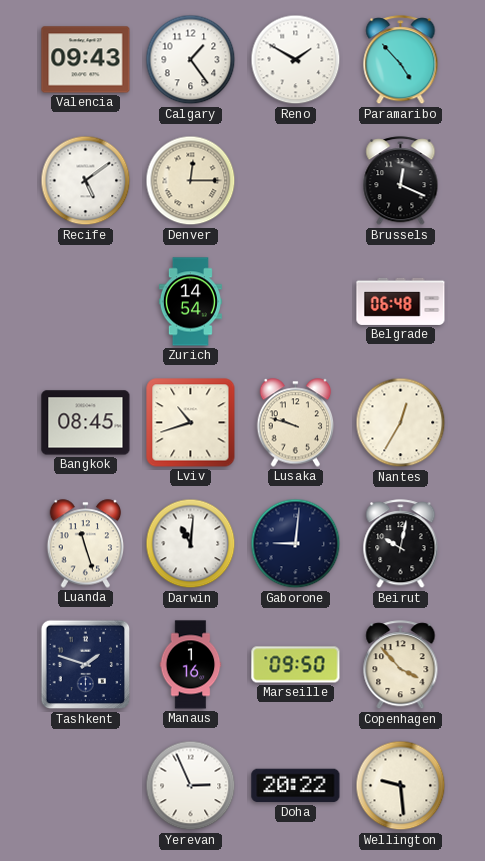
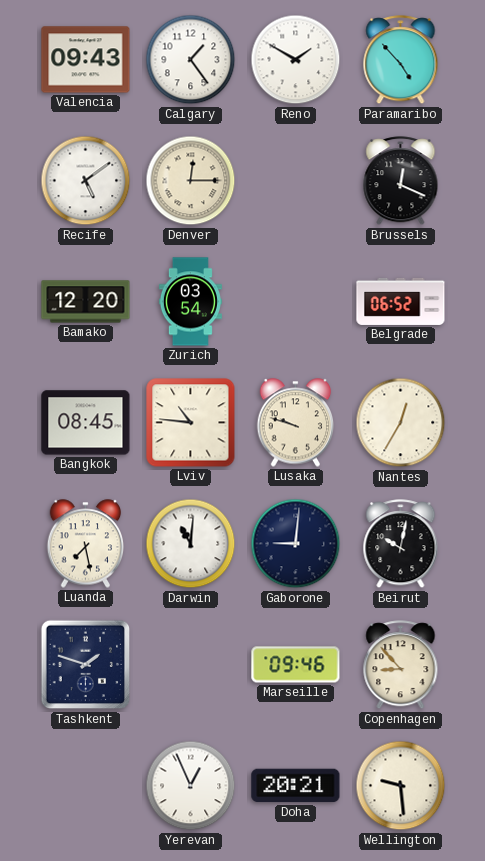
Bamako: none -> 12:20
Zurich: 14:54 -> 03:54
Belgrade: 06:48 -> 06:52
Lviv: 10:42 -> 10:46
Luanda: 11:27 -> 7:28
Manaus: 1:16 -> none
Marseille: 09:50 -> 09:46
Copenhagen: 3:53 -> 8:53
Yerevan: 2:56 -> 12:56
Doha: 20:22 -> 20:21
